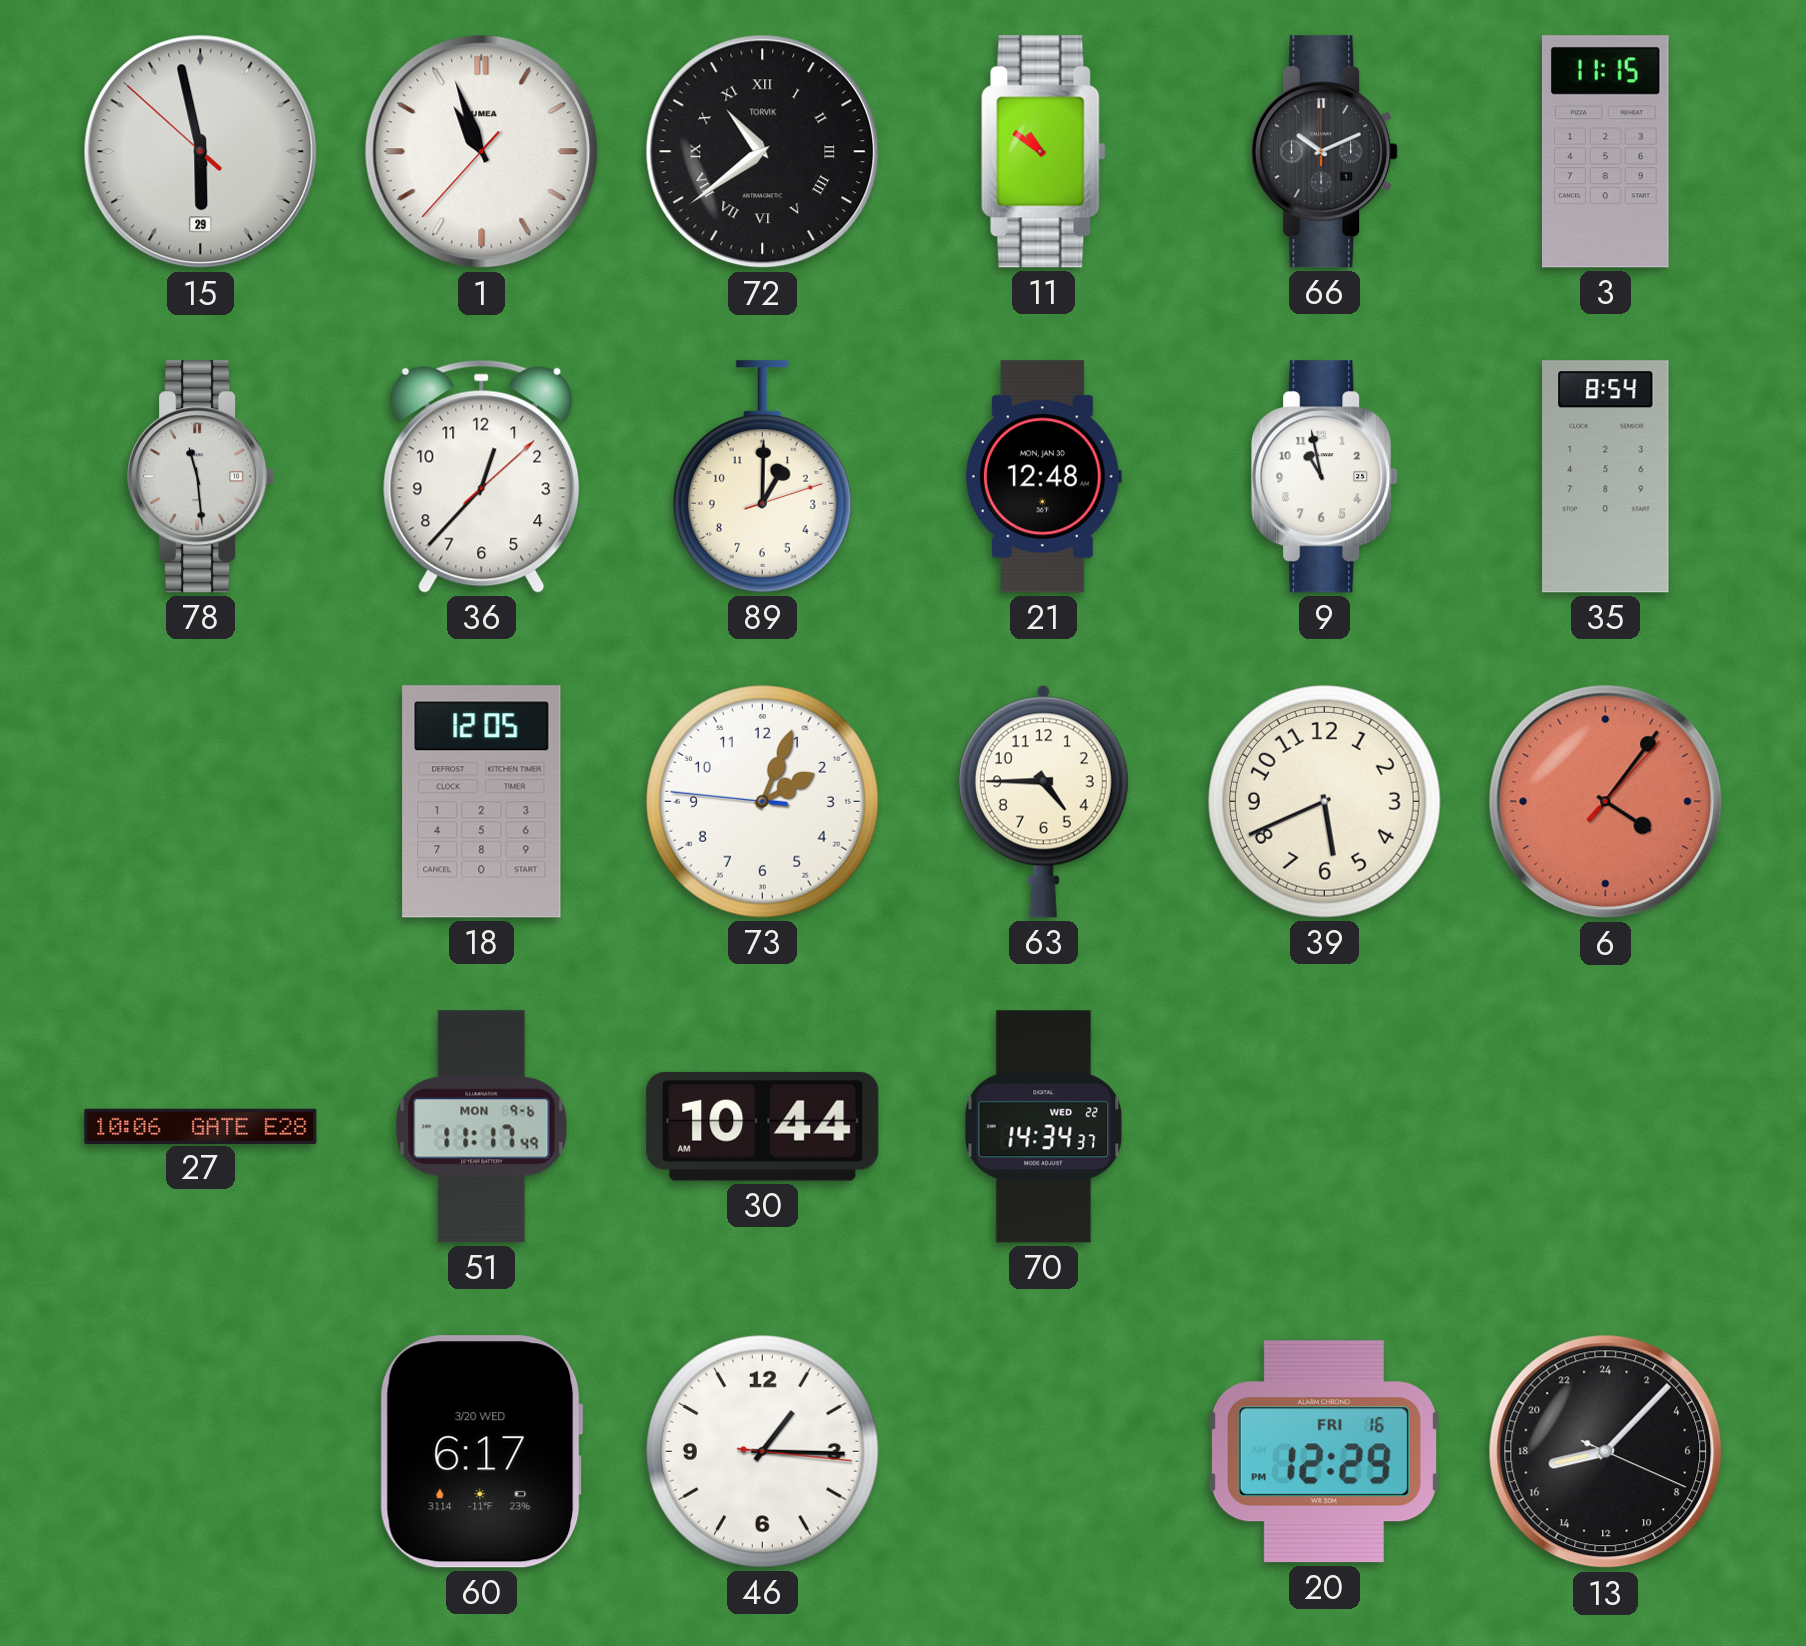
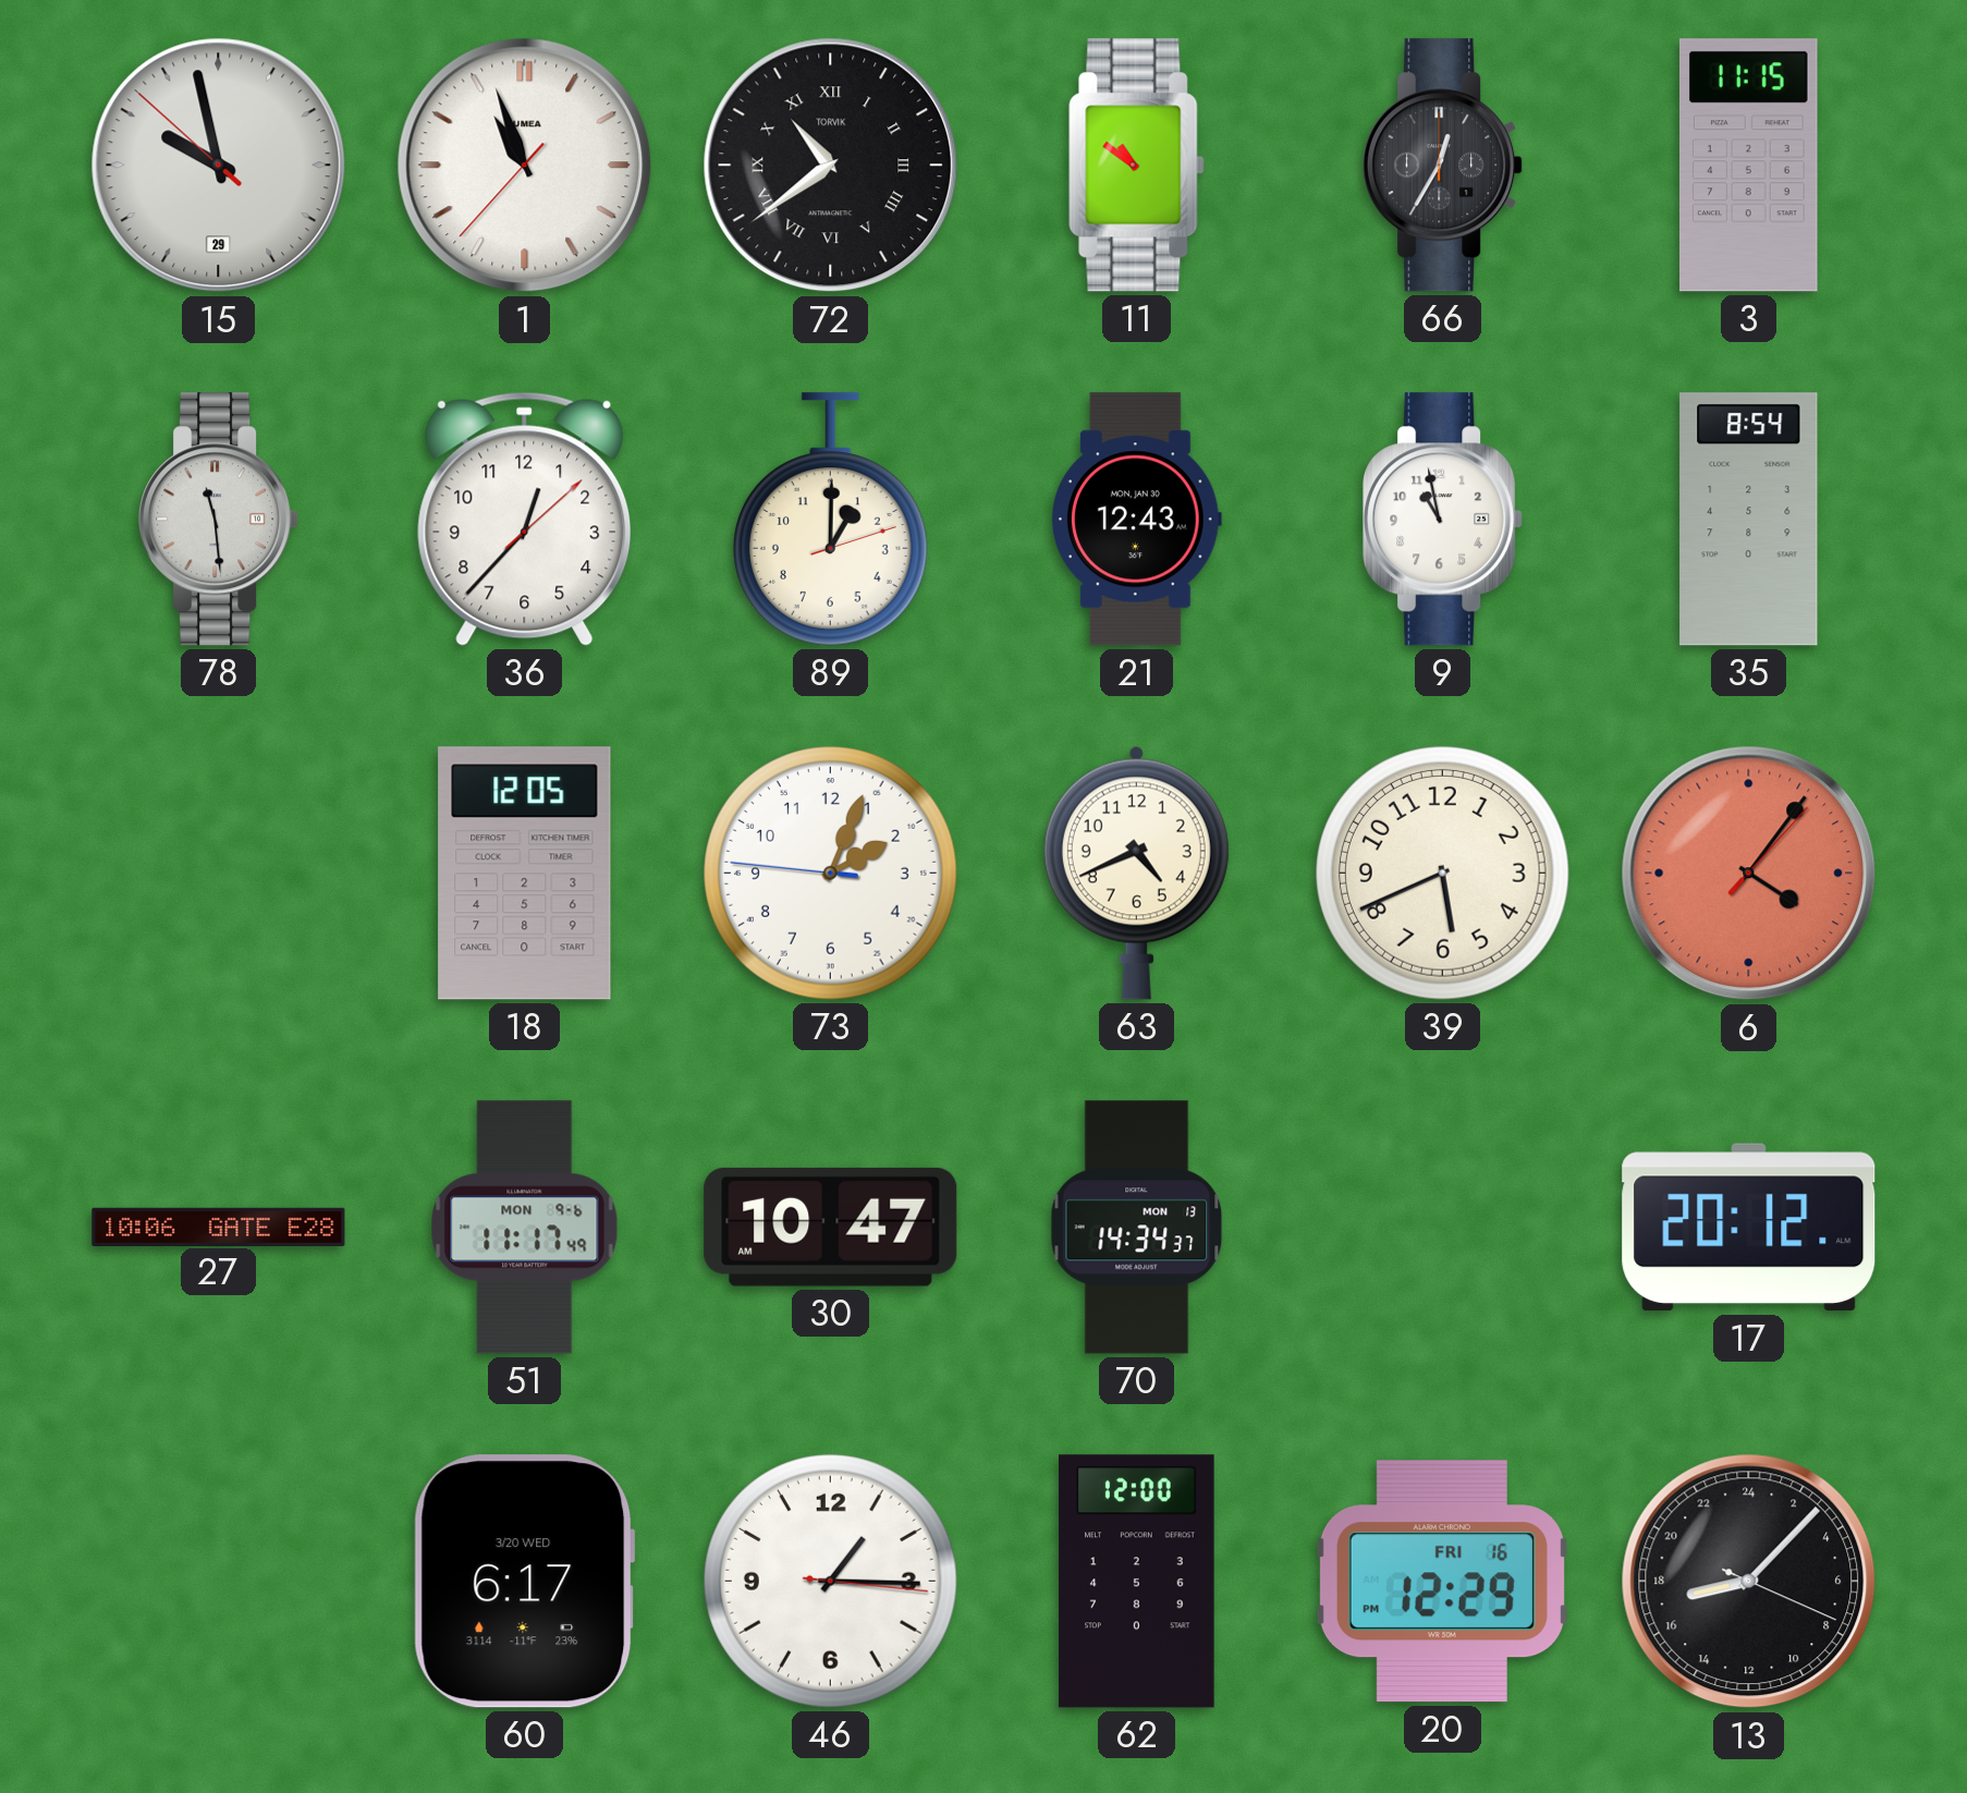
15: 5:57 -> 9:57
66: 10:11 -> 12:35
21: 12:48 -> 12:43
63: 4:45 -> 4:41
30: 10:44 -> 10:47
70 date: WED 22 -> MON 13
17: none -> 20:12
62: none -> 12:00
